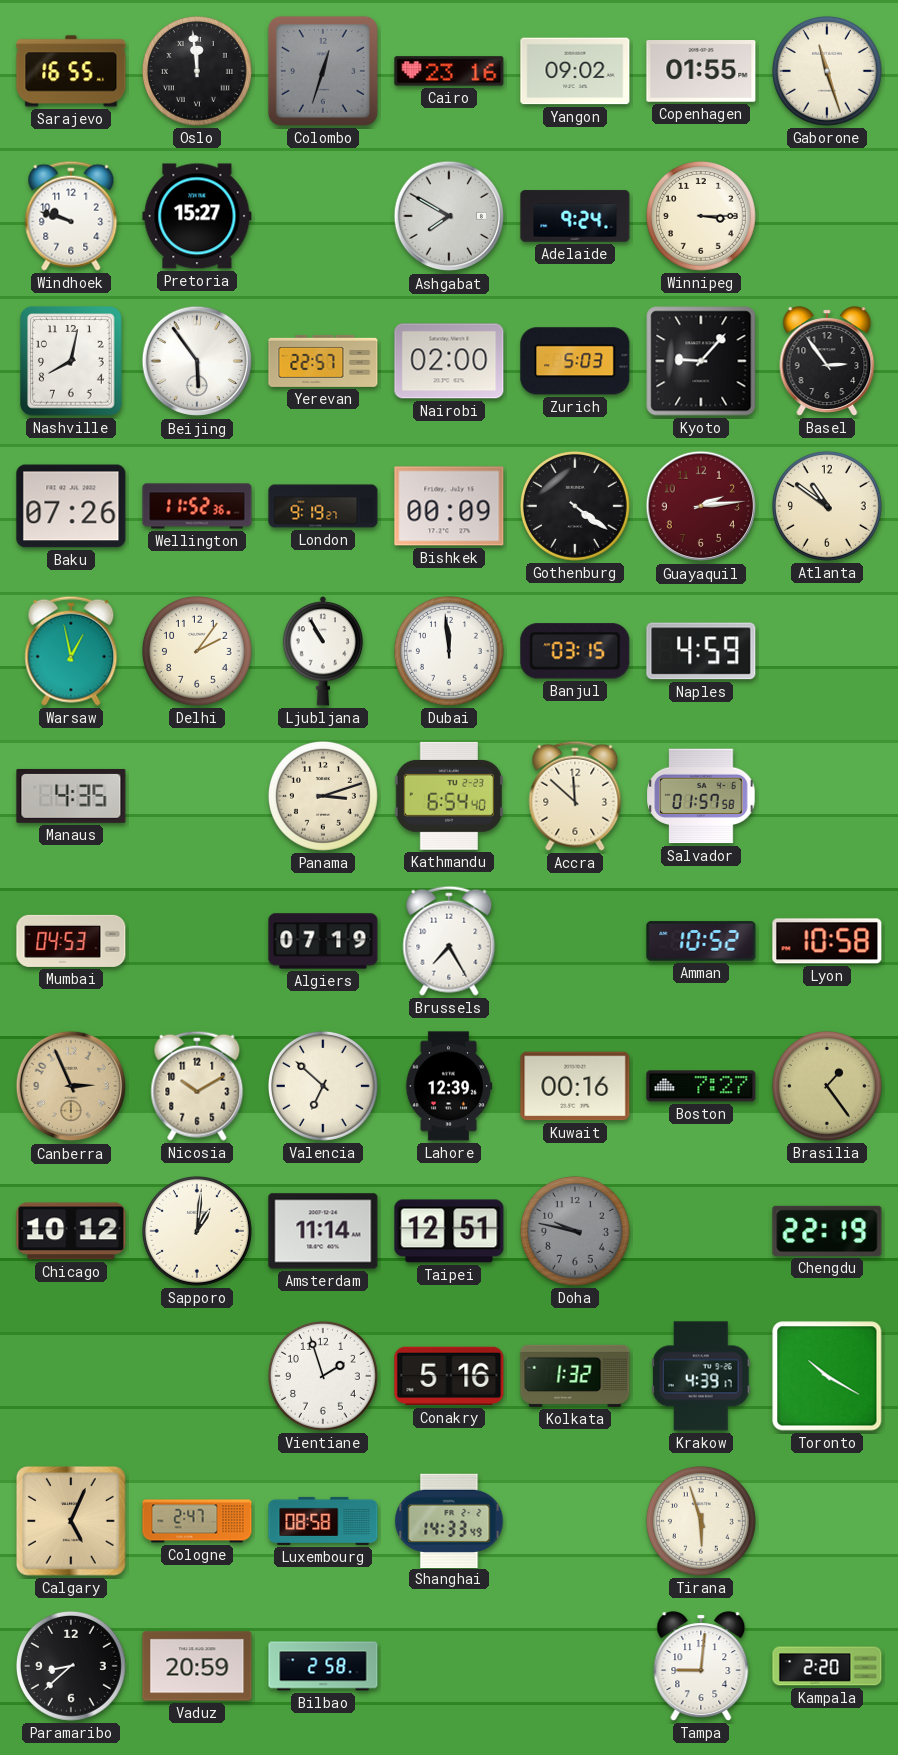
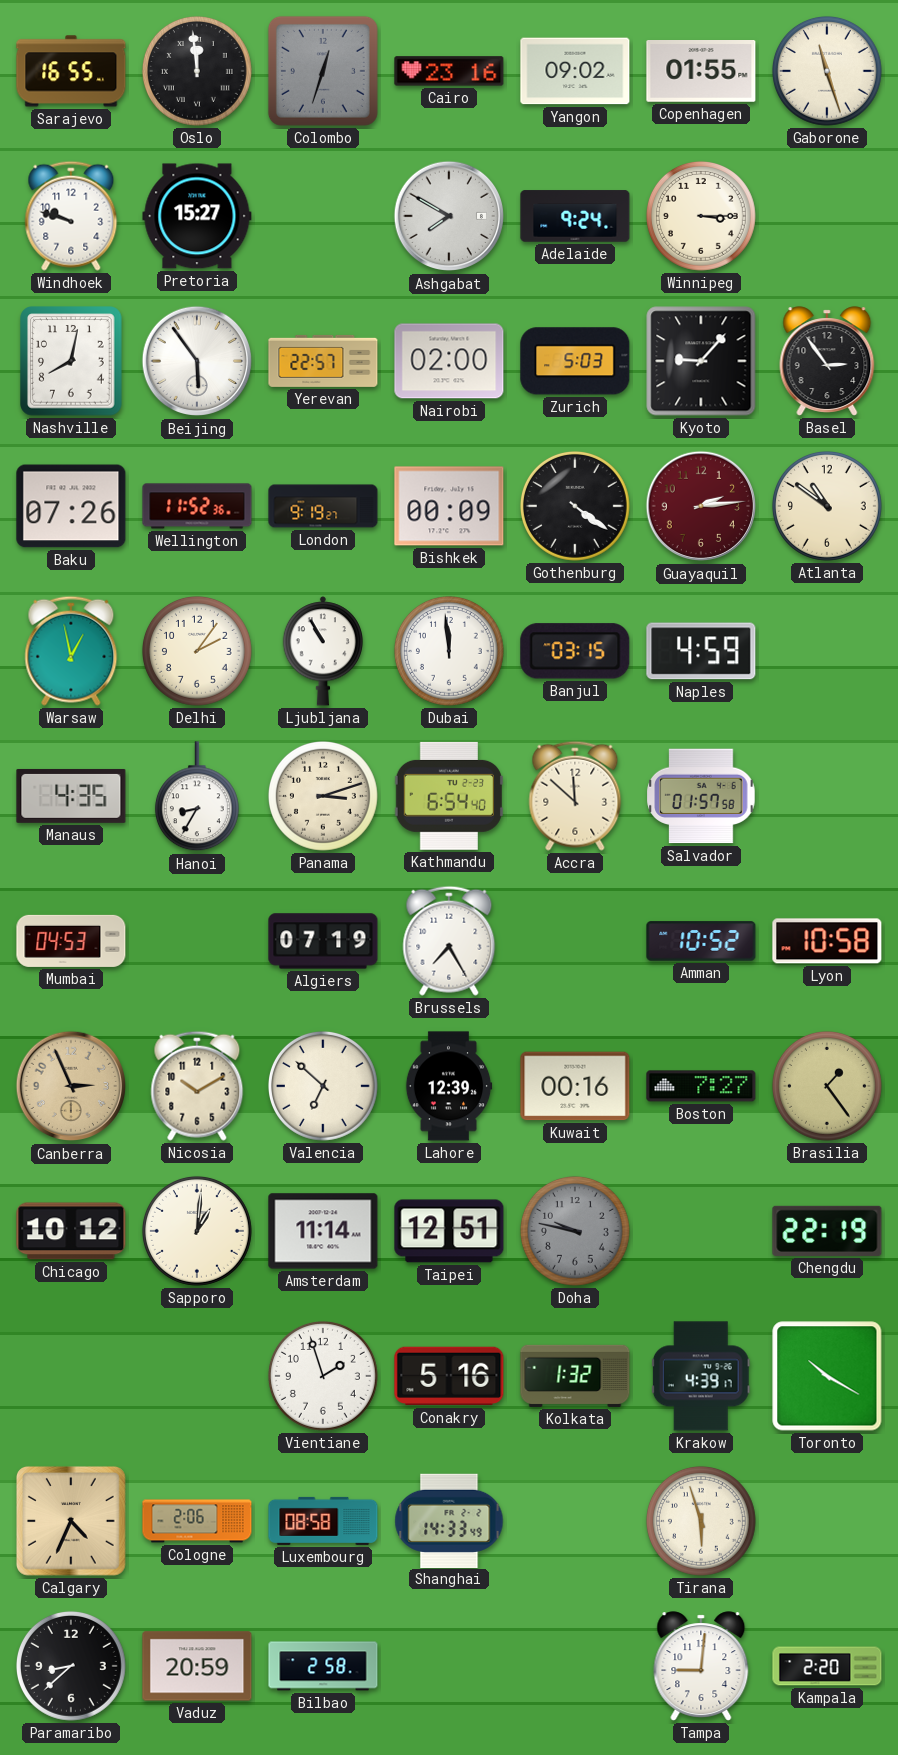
Hanoi: none -> 8:35
Calgary: 5:04 -> 4:34
Cologne: 2:47 -> 2:06
